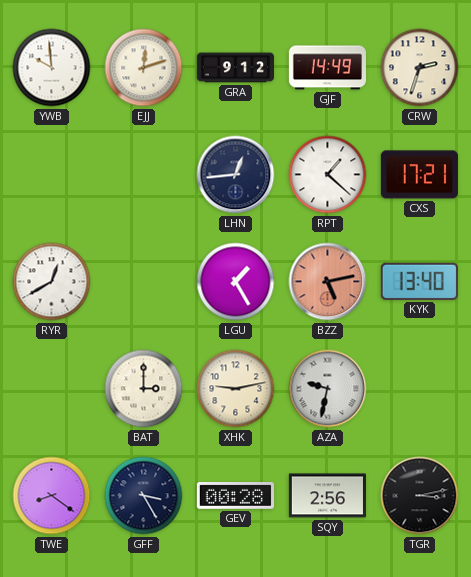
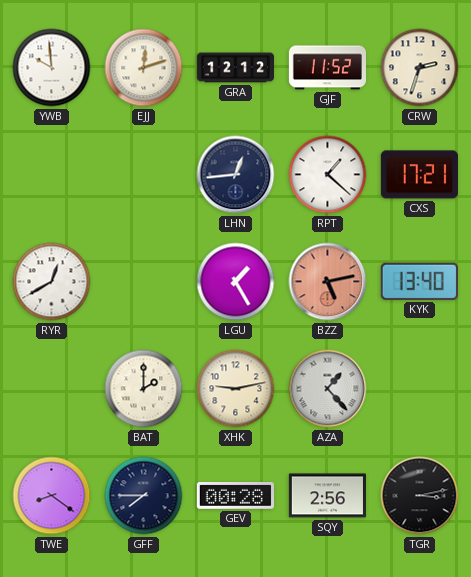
GRA: 9:12 -> 12:12
GJF: 14:49 -> 11:52
BAT: 3:00 -> 2:00
AZA: 9:32 -> 1:23
GFF: 3:25 -> 7:45
